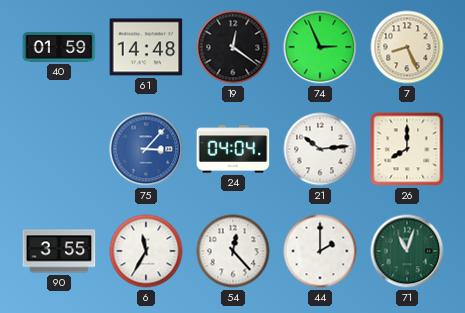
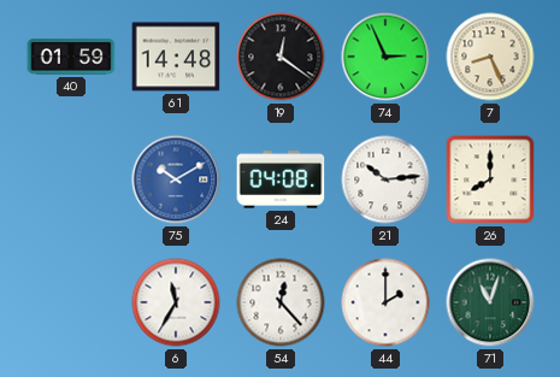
75: 3:07 -> 10:10
24: 04:04 -> 04:08
90: 3:55 -> none
